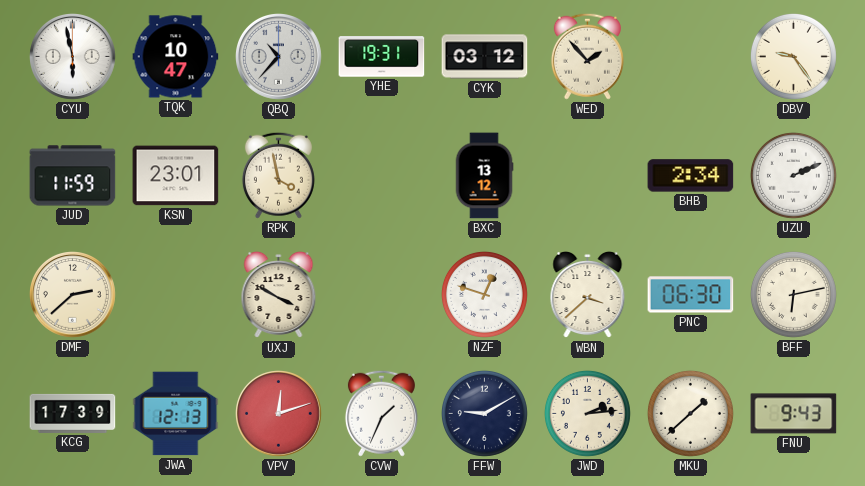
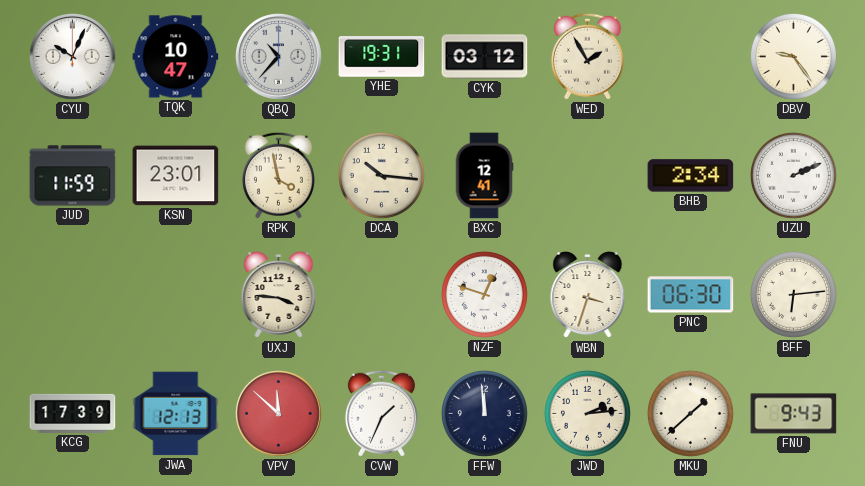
CYU: 5:58 -> 10:04
WED: 1:53 -> 1:55
DCA: none -> 10:16
BXC: 13:12 -> 12:41
DMF: 2:38 -> none
UXJ: 3:50 -> 3:46
WBN: 3:38 -> 3:33
BFF: 6:13 -> 6:14
VPV: 12:12 -> 11:52
FFW: 9:10 -> 11:59
